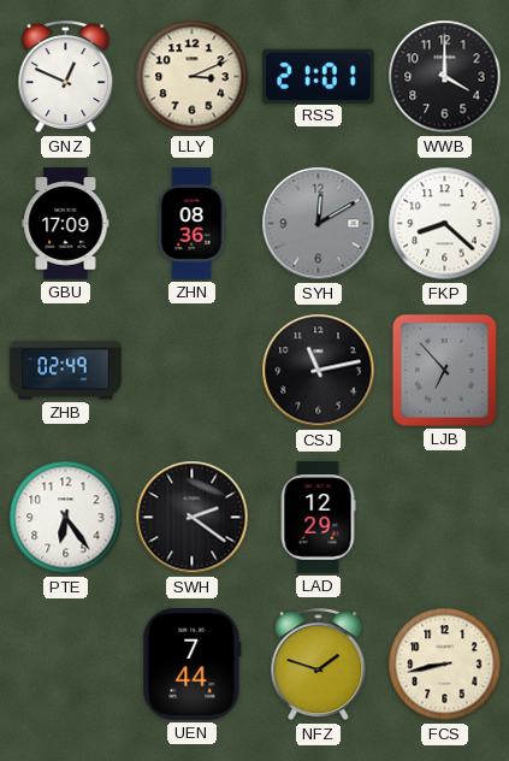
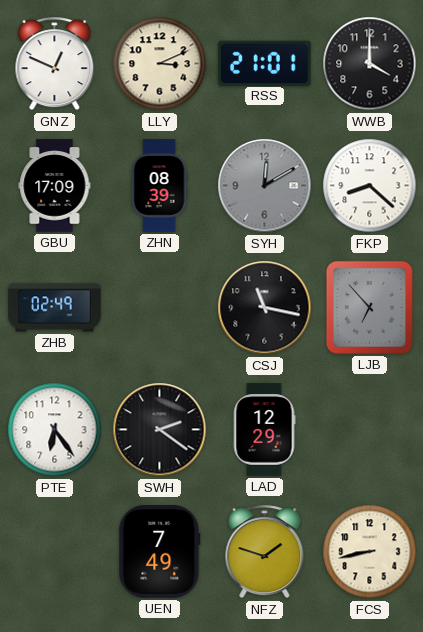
ZHN: 08:36 -> 08:39
CSJ: 11:13 -> 11:17
UEN: 7:44 -> 7:49
